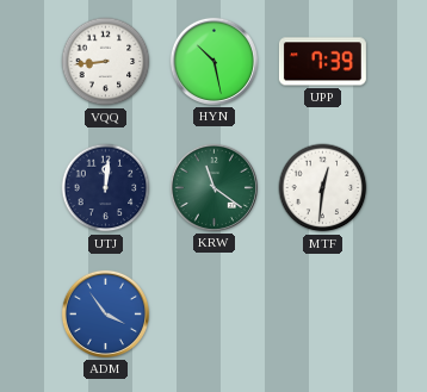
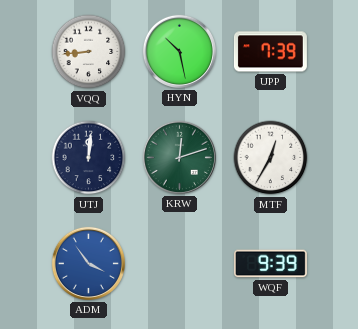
KRW: 11:21 -> 12:12
MTF: 12:31 -> 12:35
WQF: none -> 9:39
